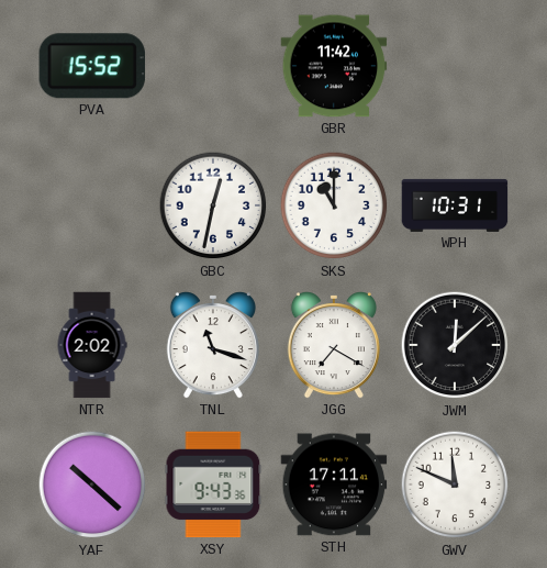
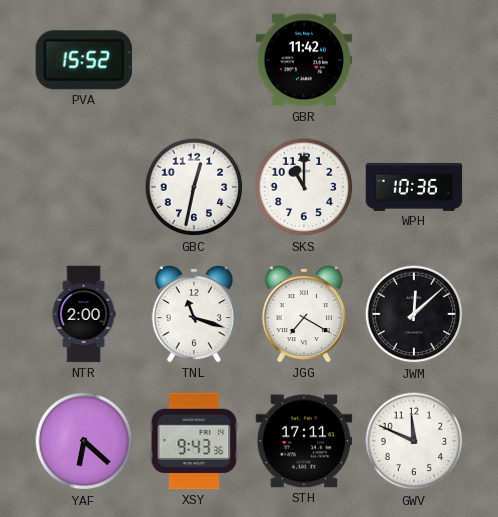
WPH: 10:31 -> 10:36
NTR: 2:02 -> 2:00
YAF: 10:22 -> 6:22
